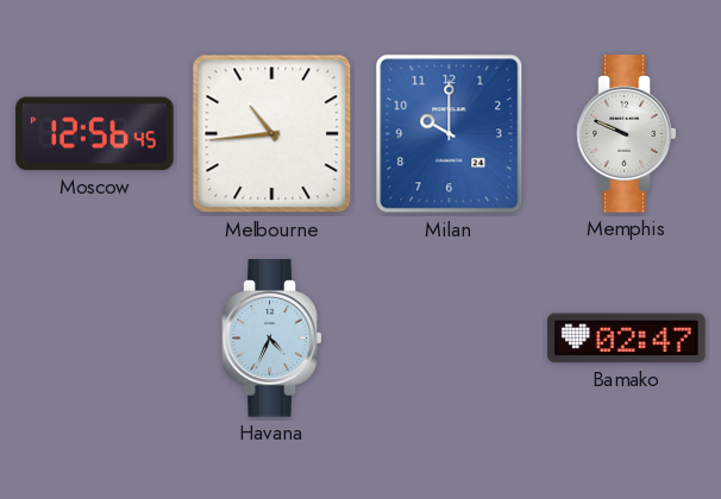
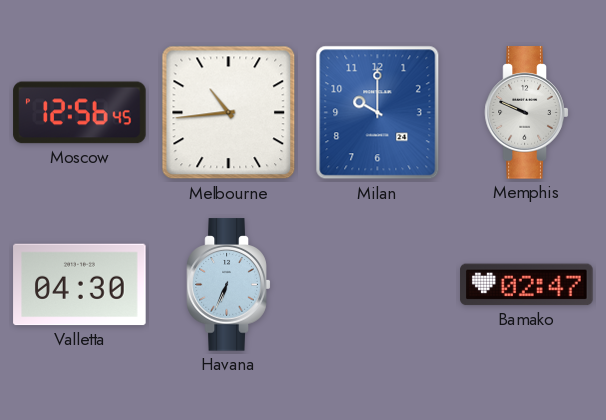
Valletta: none -> 04:30
Havana: 4:34 -> 6:34
